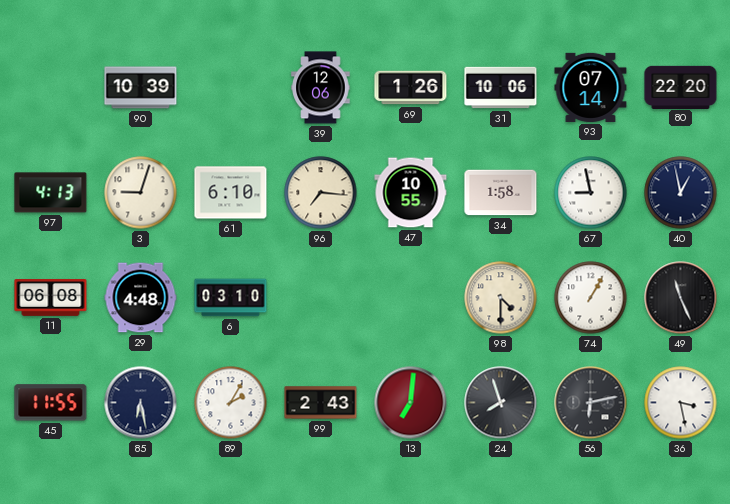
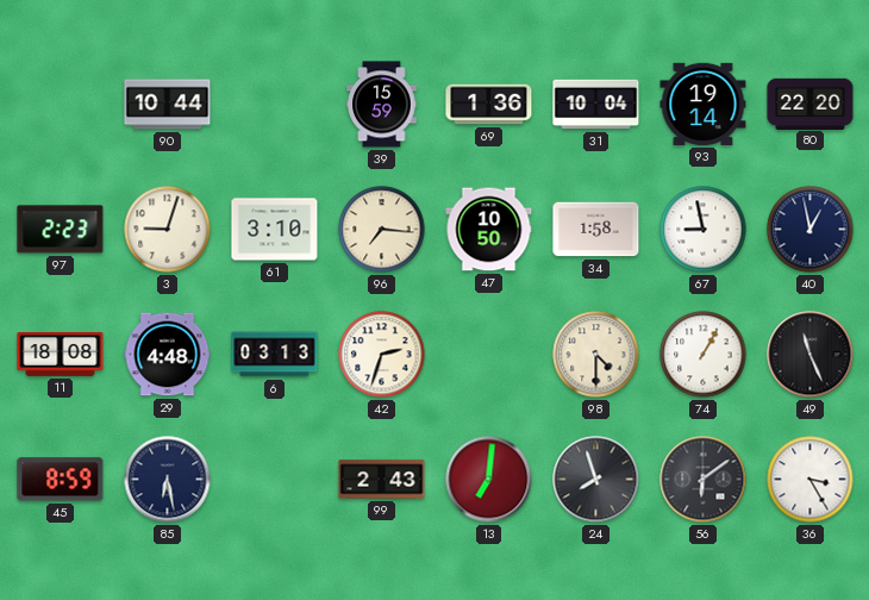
90: 10:39 -> 10:44
39: 12:06 -> 15:59
69: 1:26 -> 1:36
31: 10:06 -> 10:04
93: 07:14 -> 19:14
97: 4:13 -> 2:23
61: 6:10 -> 3:10
47: 10:55 -> 10:50
11: 06:08 -> 18:08
6: 03:10 -> 03:13
42: none -> 2:33
45: 11:55 -> 8:59
89: 2:05 -> none
56: 6:13 -> 6:09
36: 3:28 -> 3:25
